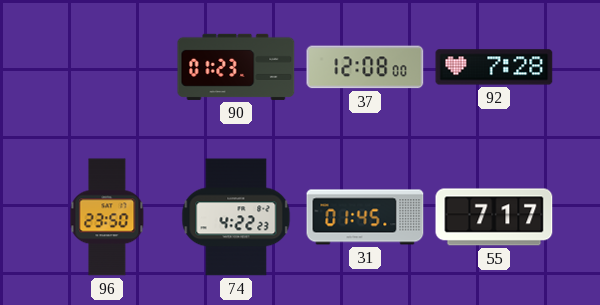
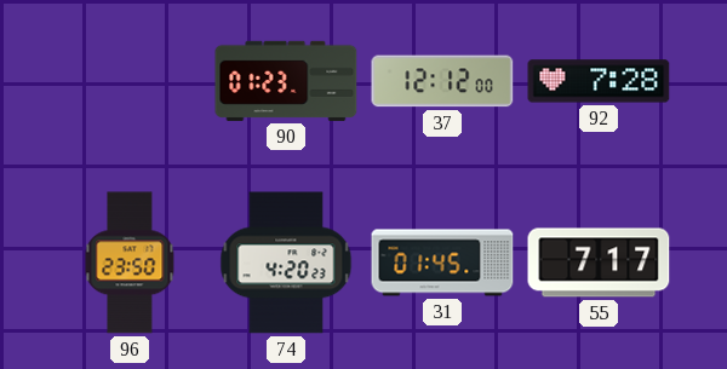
37: 12:08 -> 12:12
74: 4:22 -> 4:20
